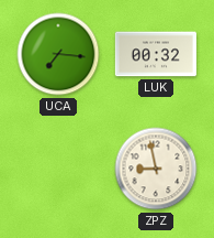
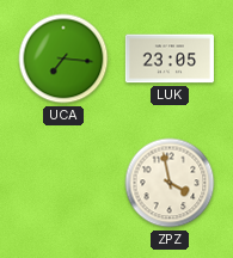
LUK: 00:32 -> 23:05
ZPZ: 8:58 -> 3:58
